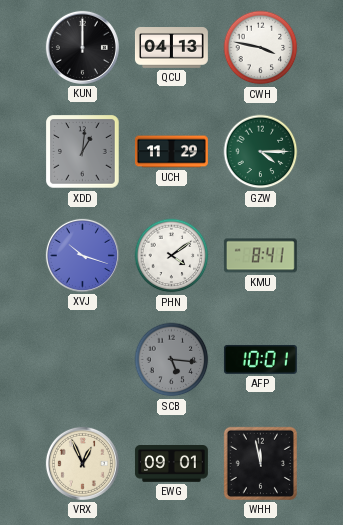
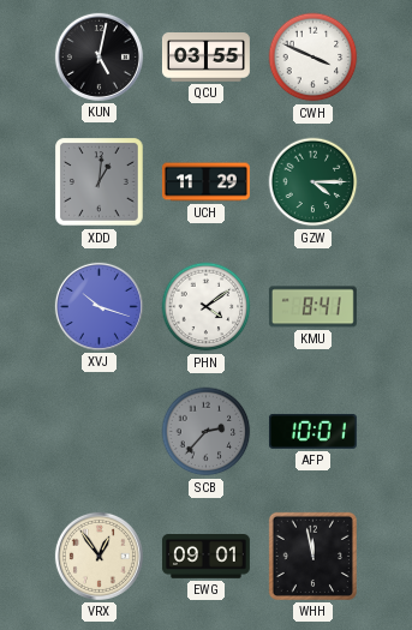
KUN: 12:00 -> 5:02
QCU: 04:13 -> 03:55
CWH: 3:47 -> 3:49
SCB: 5:16 -> 2:37
VRX: 12:56 -> 12:54
